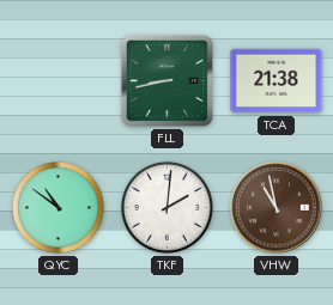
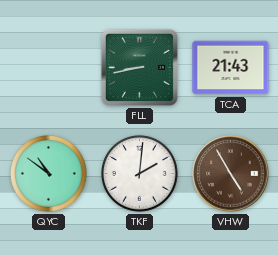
TCA: 21:38 -> 21:43
VHW: 10:58 -> 4:55
